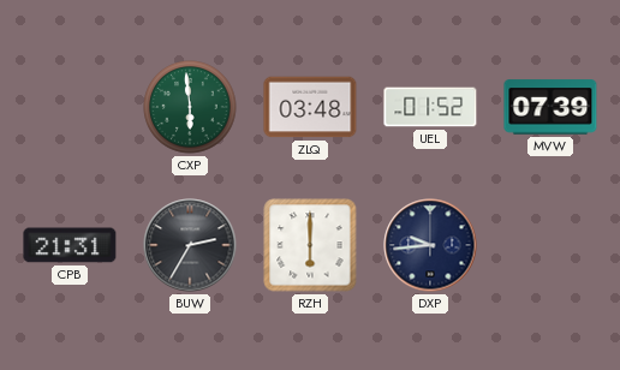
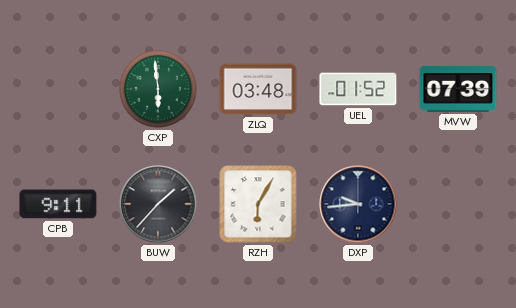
CPB: 21:31 -> 9:11
BUW: 2:35 -> 1:37
RZH: 6:00 -> 6:05
